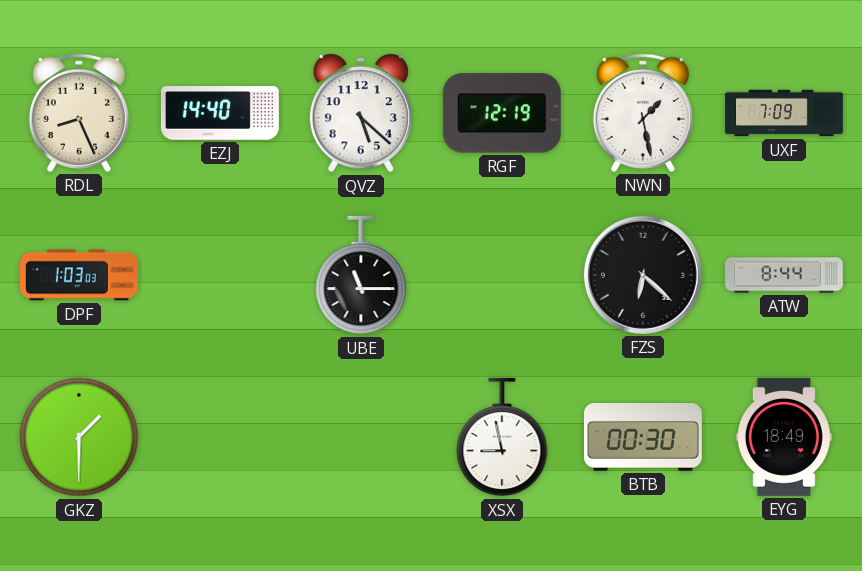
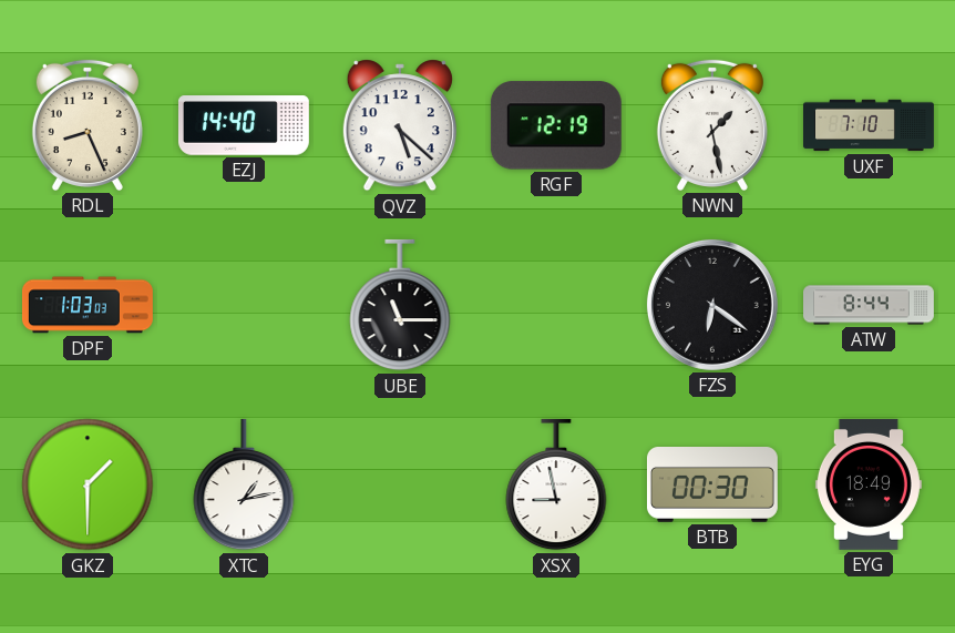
UXF: 7:09 -> 7:10
FZS: 6:22 -> 6:21
XTC: none -> 1:13
